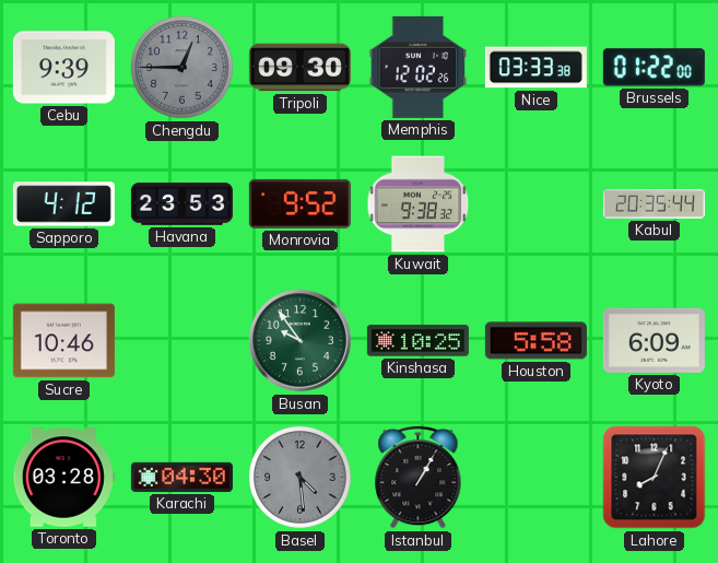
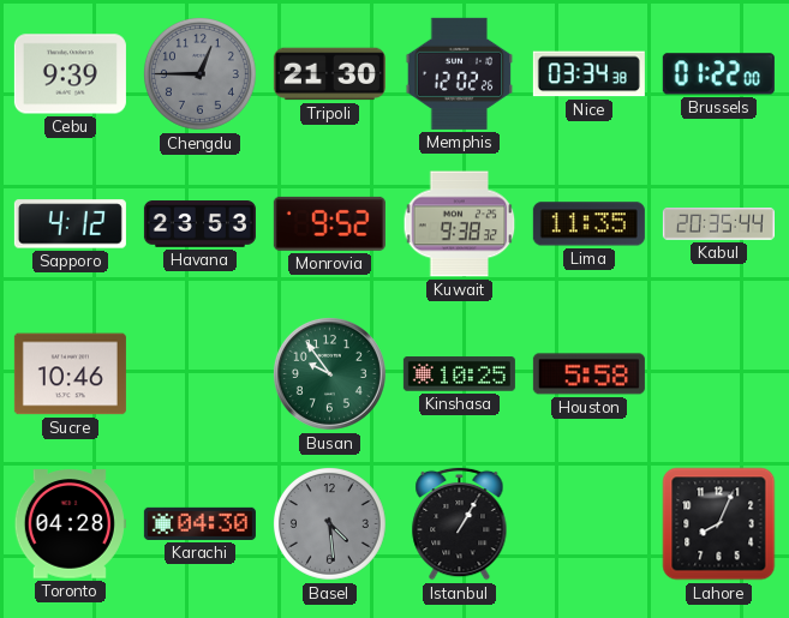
Tripoli: 09:30 -> 21:30
Nice: 03:33 -> 03:34
Lima: none -> 11:35
Kyoto: 6:09 -> none
Toronto: 03:28 -> 04:28
